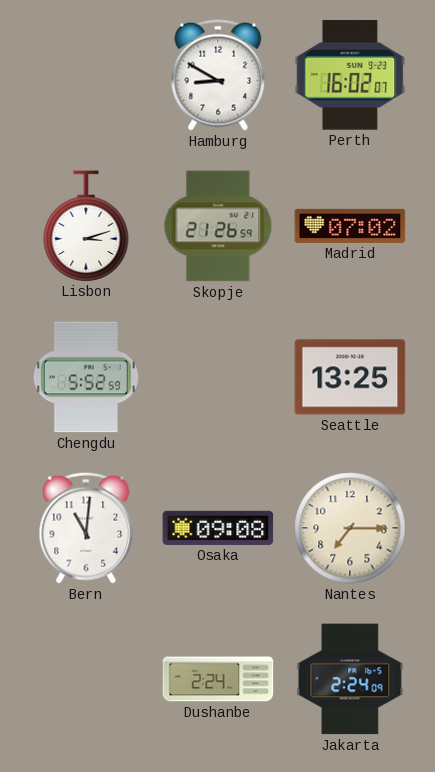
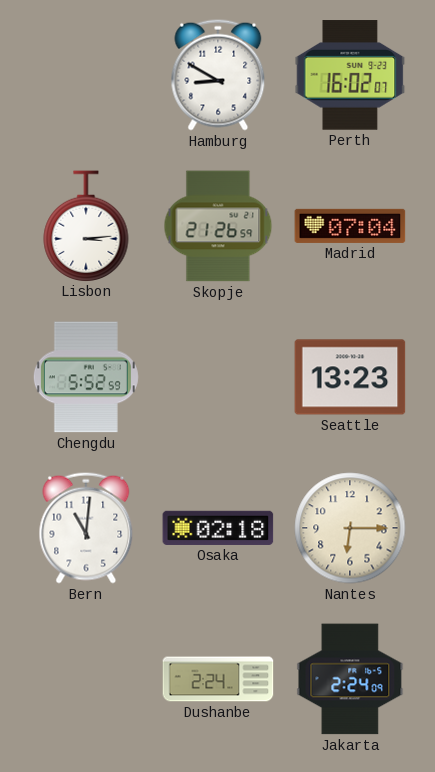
Lisbon: 3:12 -> 3:14
Madrid: 07:02 -> 07:04
Seattle: 13:25 -> 13:23
Osaka: 09:08 -> 02:18
Nantes: 7:15 -> 6:15
